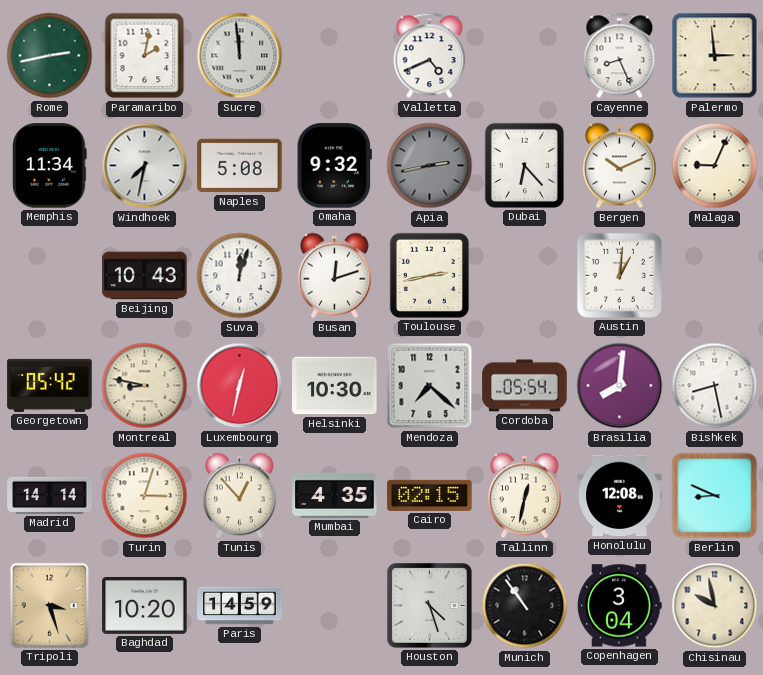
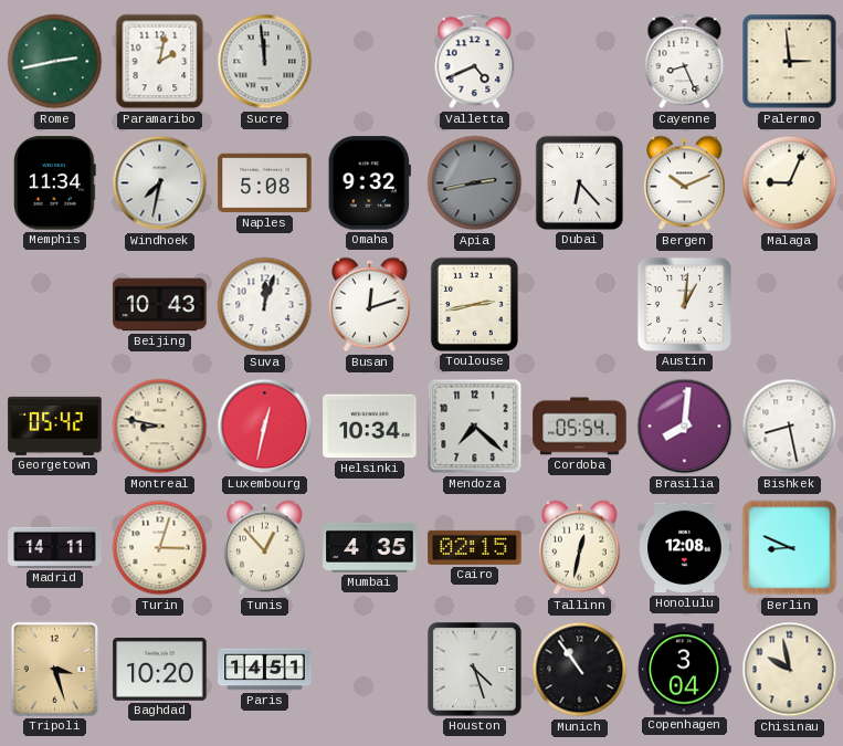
Helsinki: 10:30 -> 10:34
Madrid: 14:14 -> 14:11
Paris: 14:59 -> 14:51
